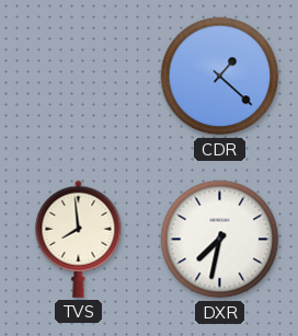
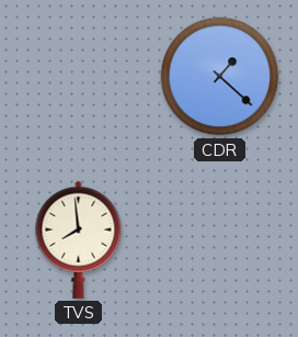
DXR: 7:32 -> none
